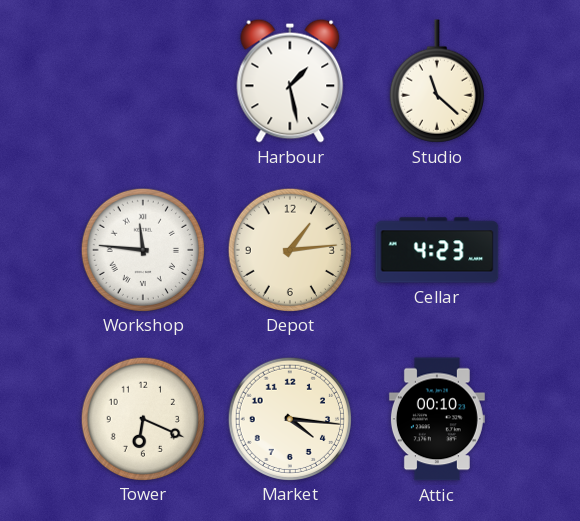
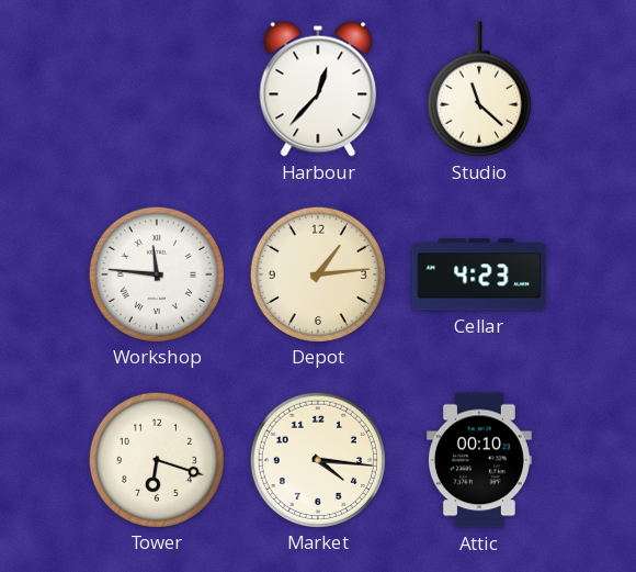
Harbour: 1:28 -> 12:37
Tower: 6:19 -> 6:18
